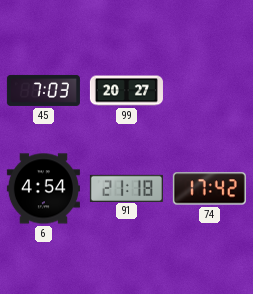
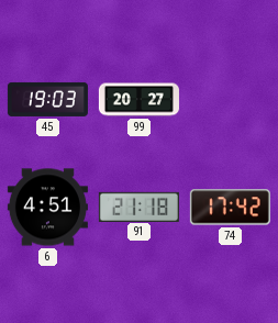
45: 7:03 -> 19:03
6: 4:54 -> 4:51
